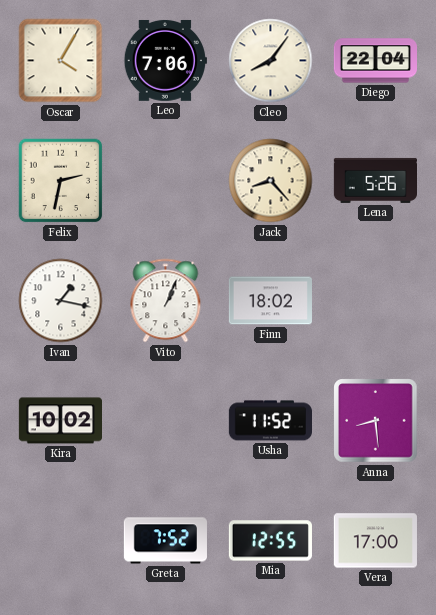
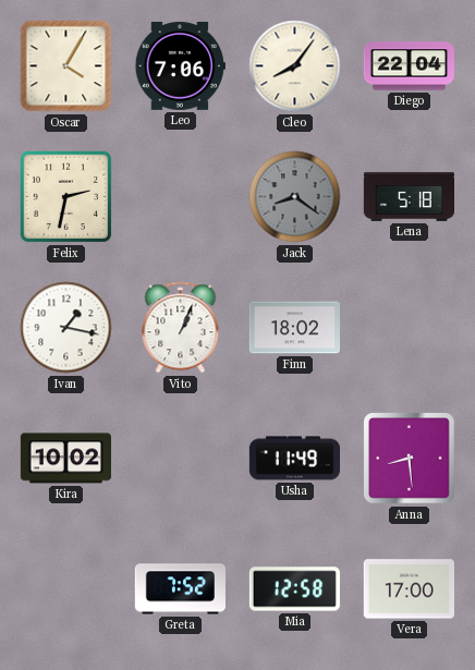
Jack: 8:23 -> 8:21
Jack dial: cream -> grey
Lena: 5:26 -> 5:18
Usha: 11:52 -> 11:49
Mia: 12:55 -> 12:58
